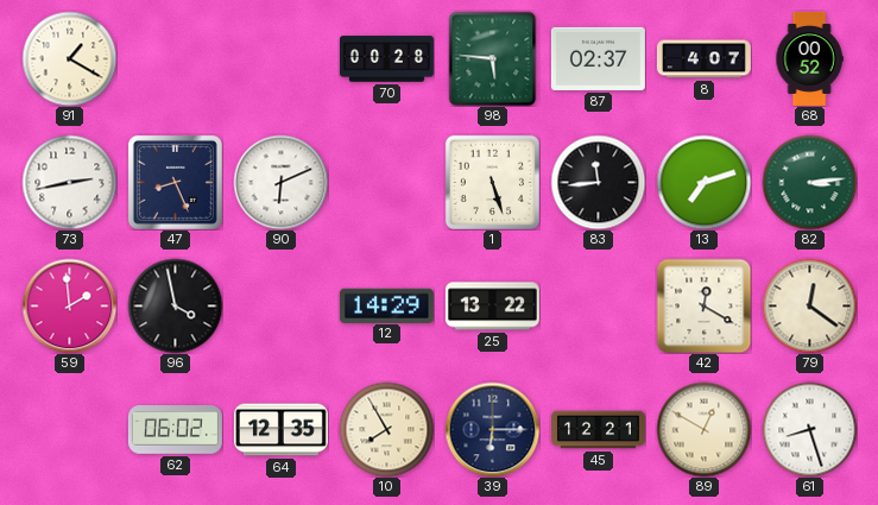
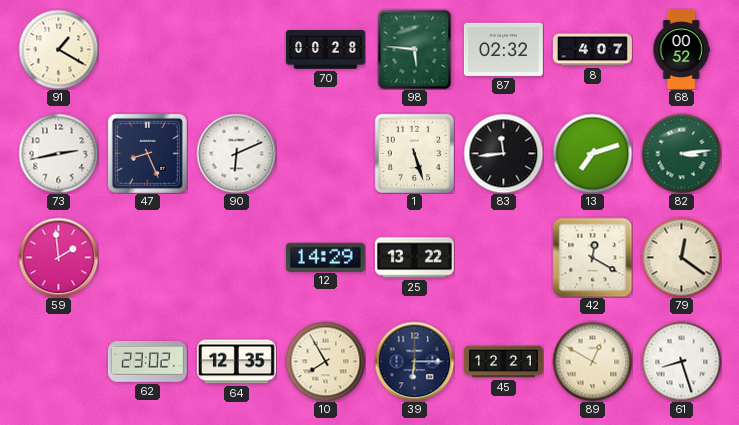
87: 02:37 -> 02:32
96: 3:58 -> none
62: 06:02 -> 23:02
